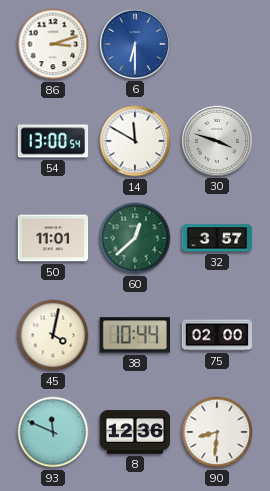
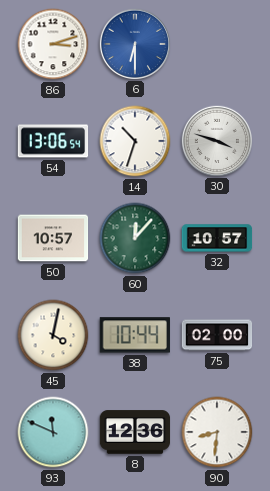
54: 13:00 -> 13:06
14: 11:50 -> 10:33
50: 11:01 -> 10:57
60: 12:38 -> 12:07
32: 3:57 -> 10:57
